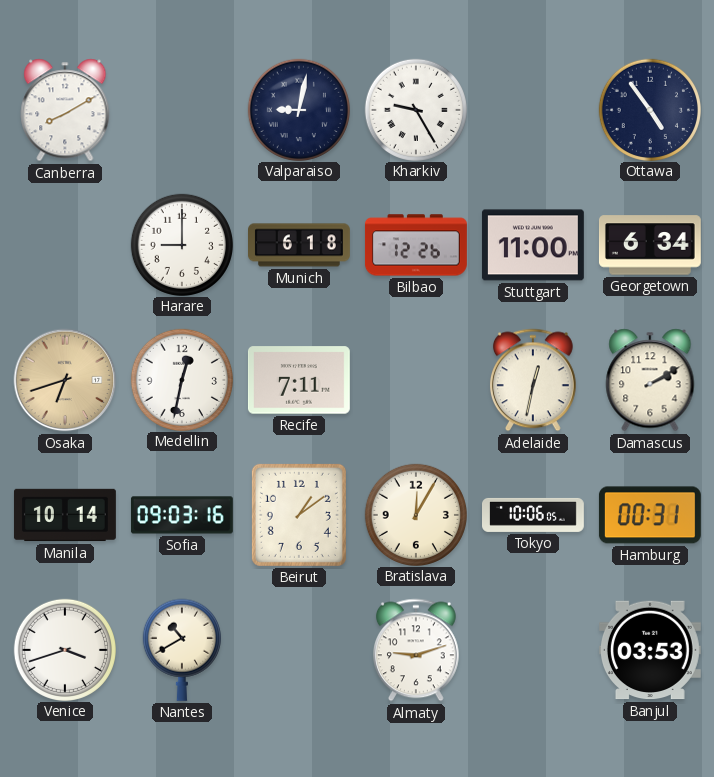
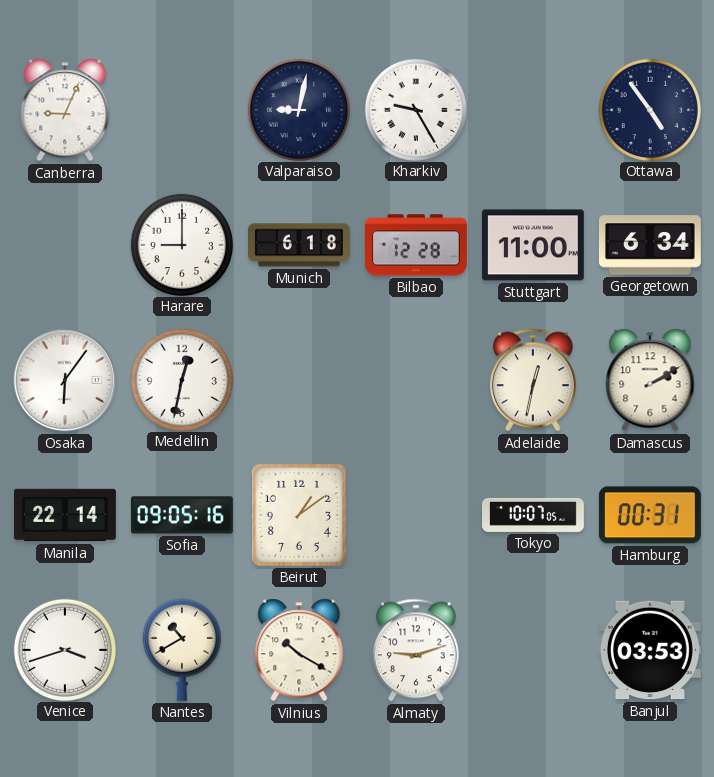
Canberra: 8:10 -> 9:04
Bilbao: 12:26 -> 12:28
Osaka: 6:42 -> 6:06
Osaka dial: champagne -> white
Recife: 7:11 -> none
Manila: 10:14 -> 22:14
Sofia: 09:03 -> 09:05
Bratislava: 12:05 -> none
Tokyo: 10:06 -> 10:07
Vilnius: none -> 10:20
